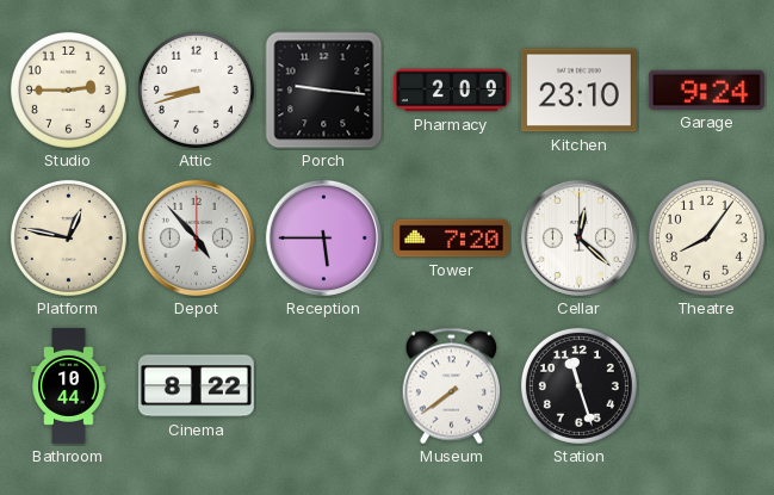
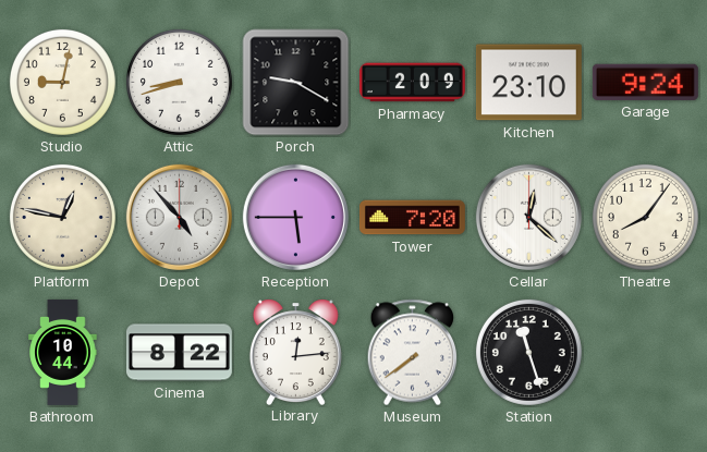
Studio: 2:45 -> 9:02
Porch: 9:16 -> 9:20
Library: none -> 12:14
